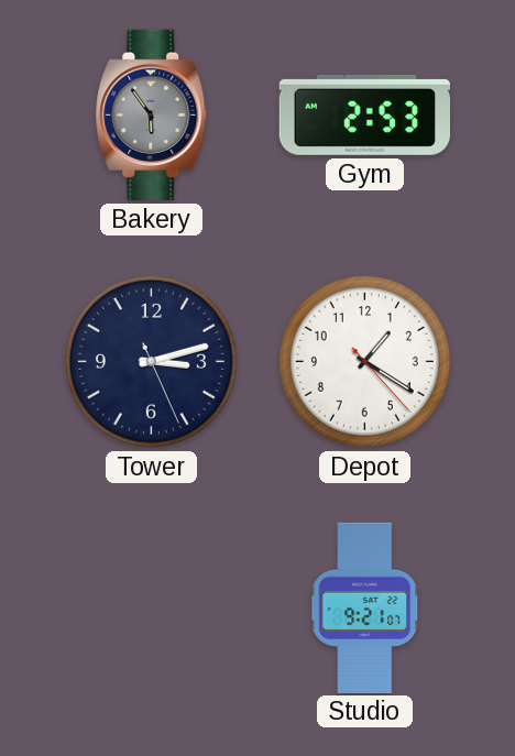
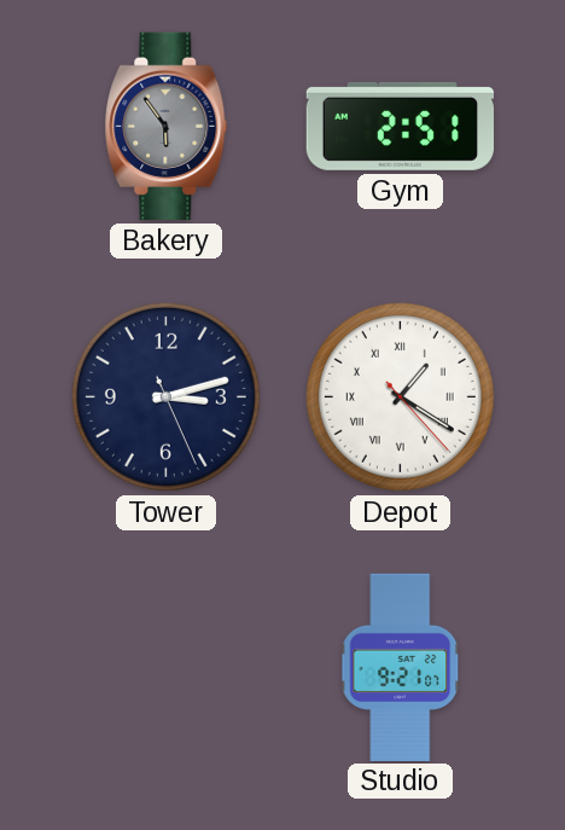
Gym: 2:53 -> 2:51
Depot numerals: Arabic -> Roman
